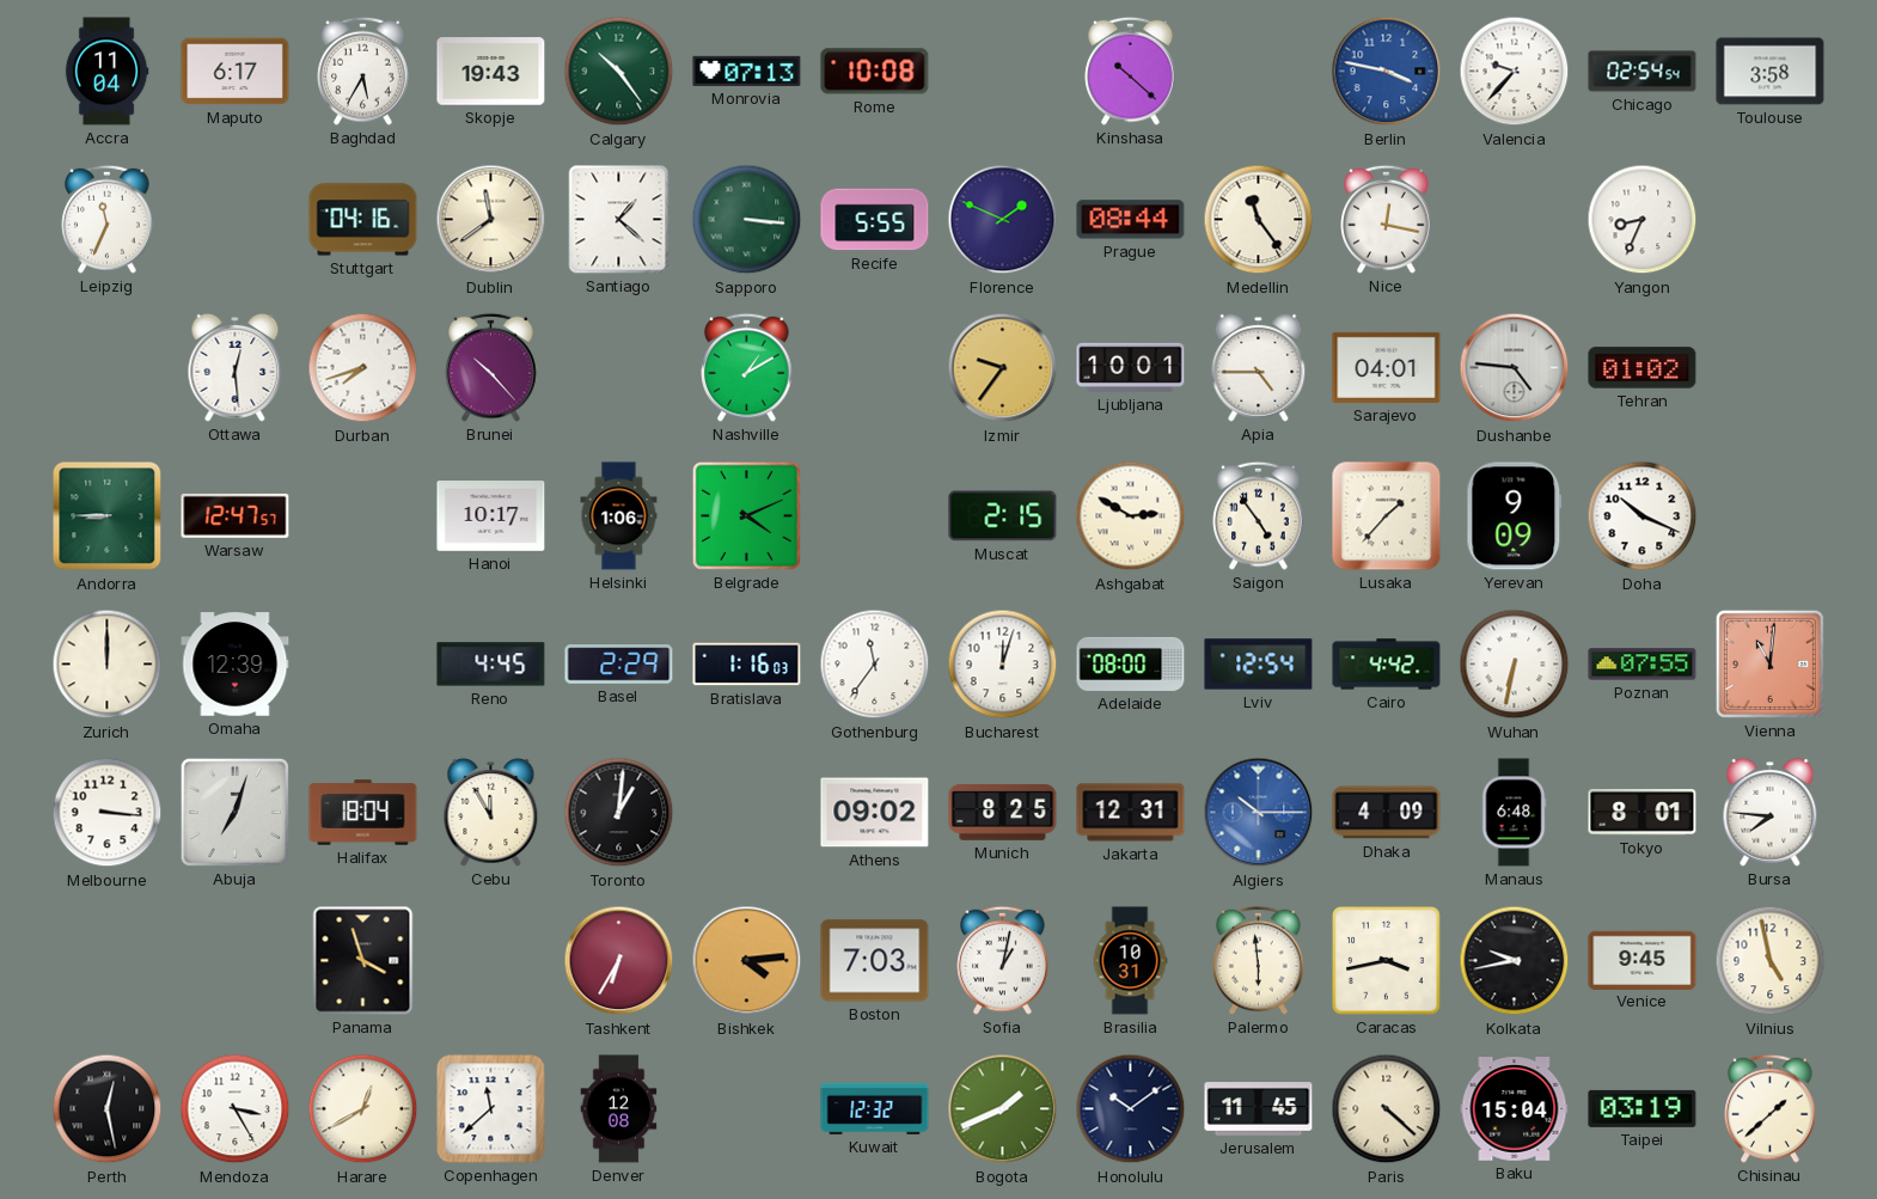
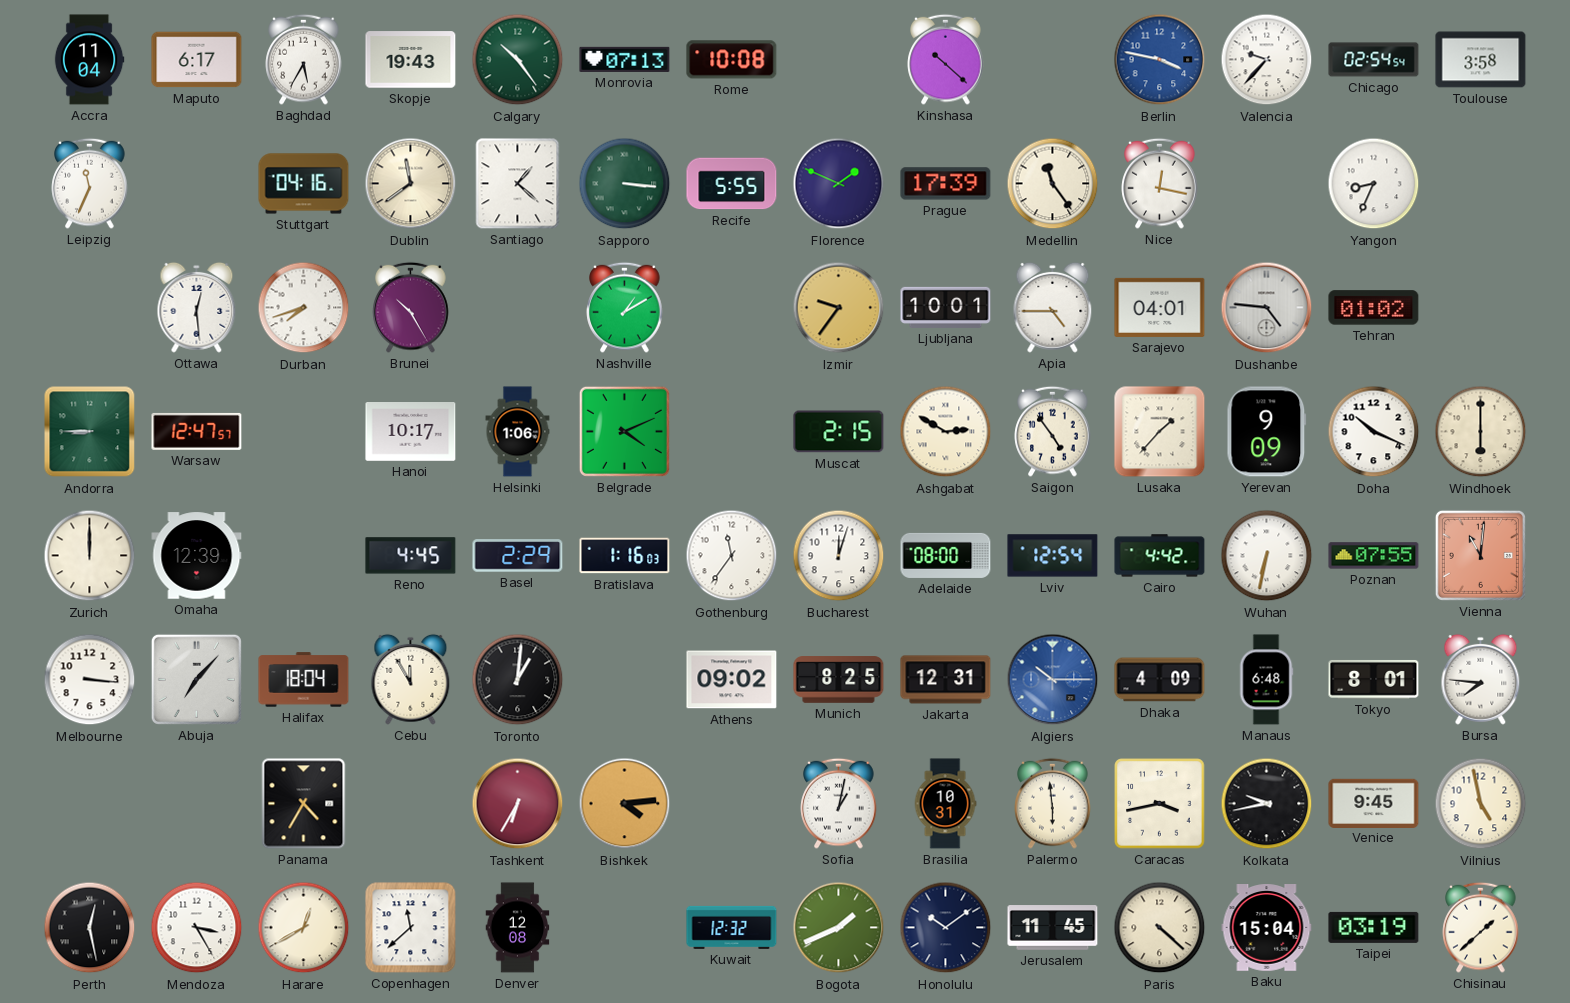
Prague: 08:44 -> 17:39
Brunei: 10:23 -> 10:25
Windhoek: none -> 6:00
Abuja: 7:03 -> 7:07
Panama: 3:57 -> 4:35
Boston: 7:03 -> none
